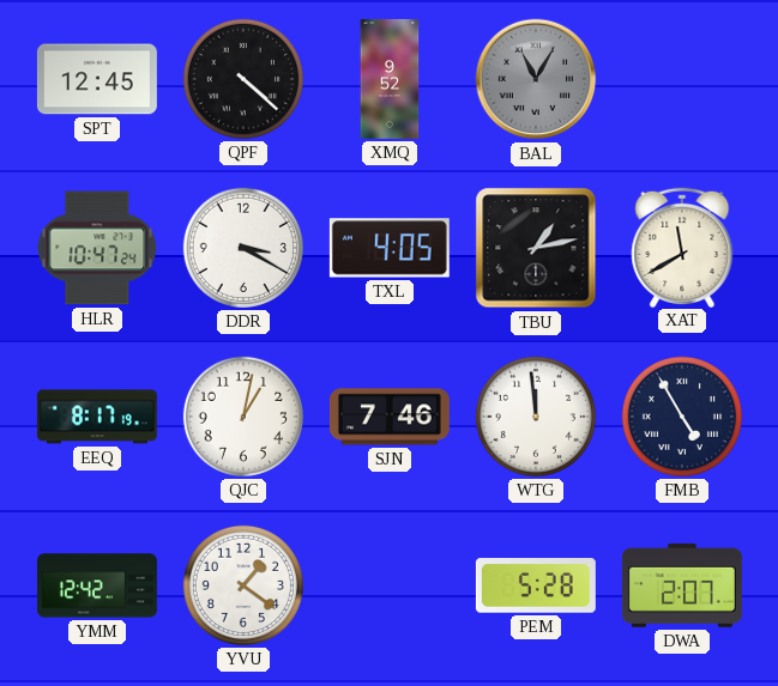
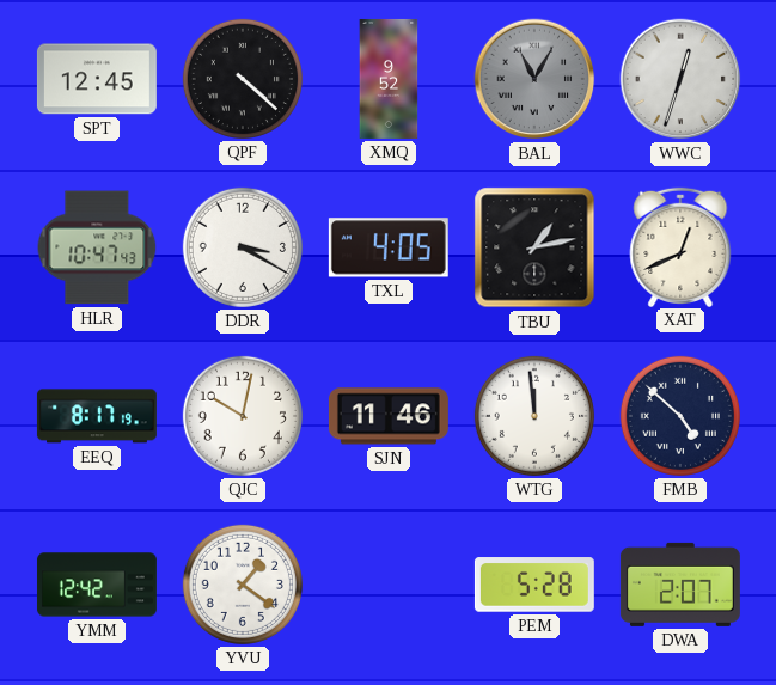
WWC: none -> 12:33
HLR: 10:47:24 -> 10:47:43
XAT: 11:40 -> 12:41
QJC: 1:02 -> 10:02
SJN: 7:46 -> 11:46
FMB: 4:55 -> 4:52
